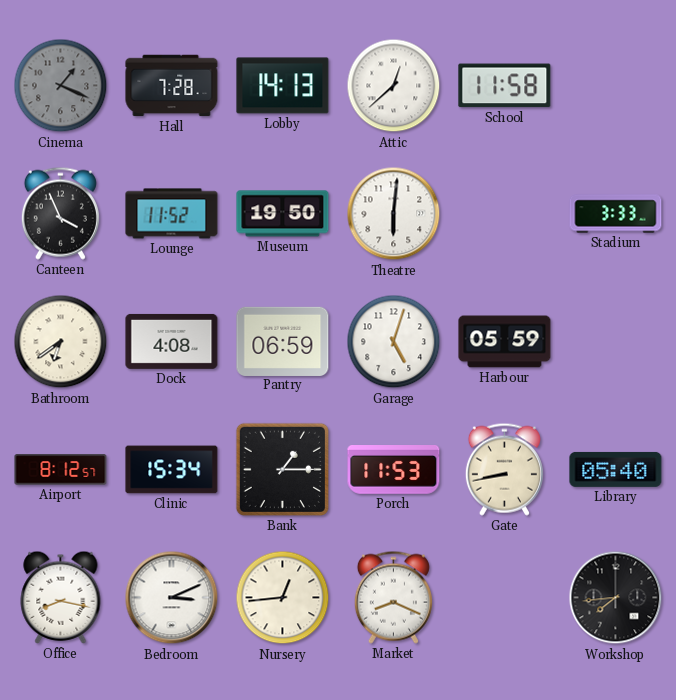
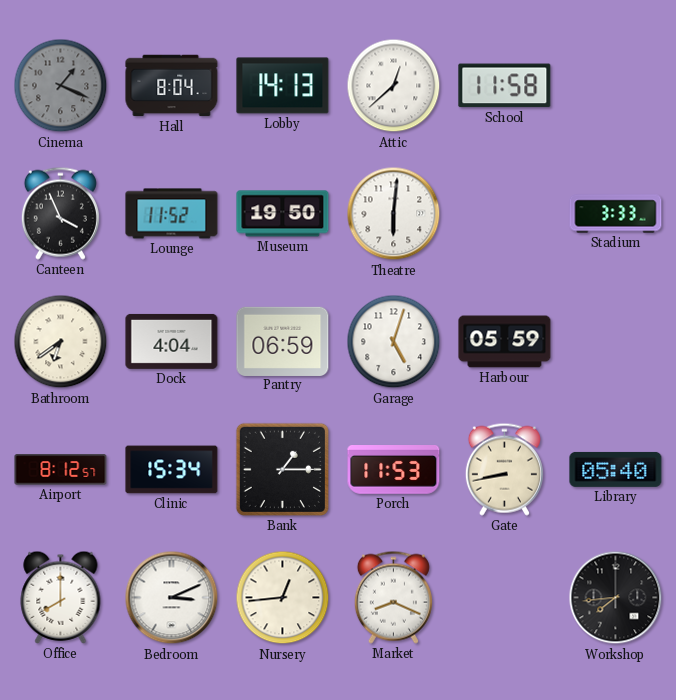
Hall: 7:28 -> 8:04
Dock: 4:08 -> 4:04
Office: 8:17 -> 8:00
